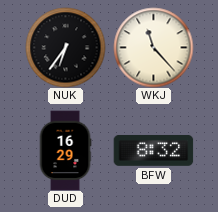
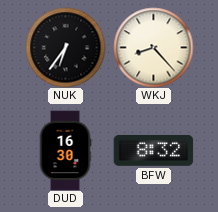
WKJ: 11:23 -> 8:23
DUD: 16:29 -> 16:30
